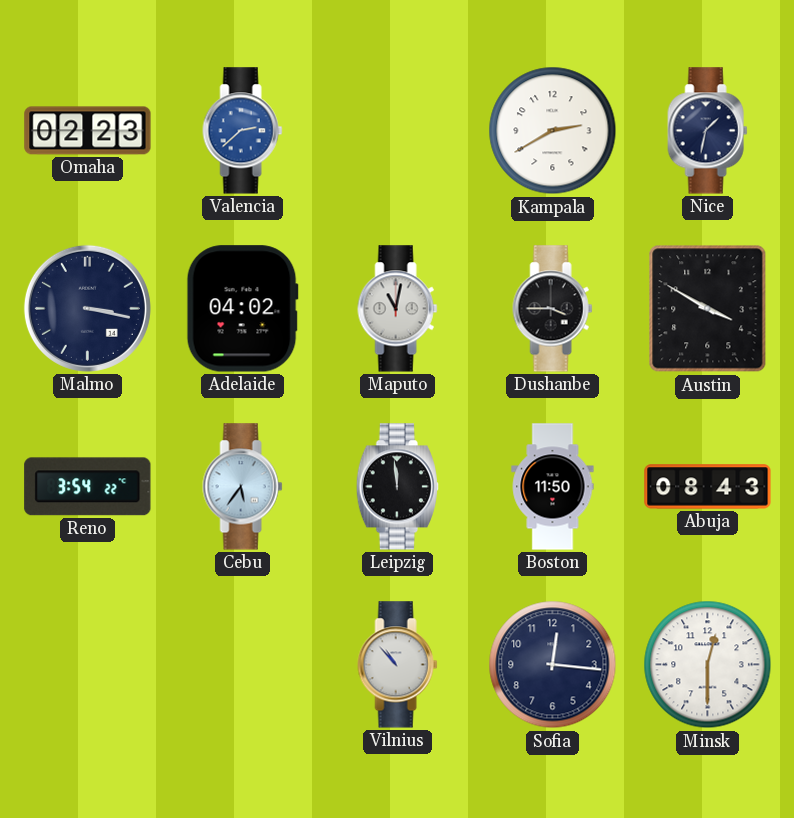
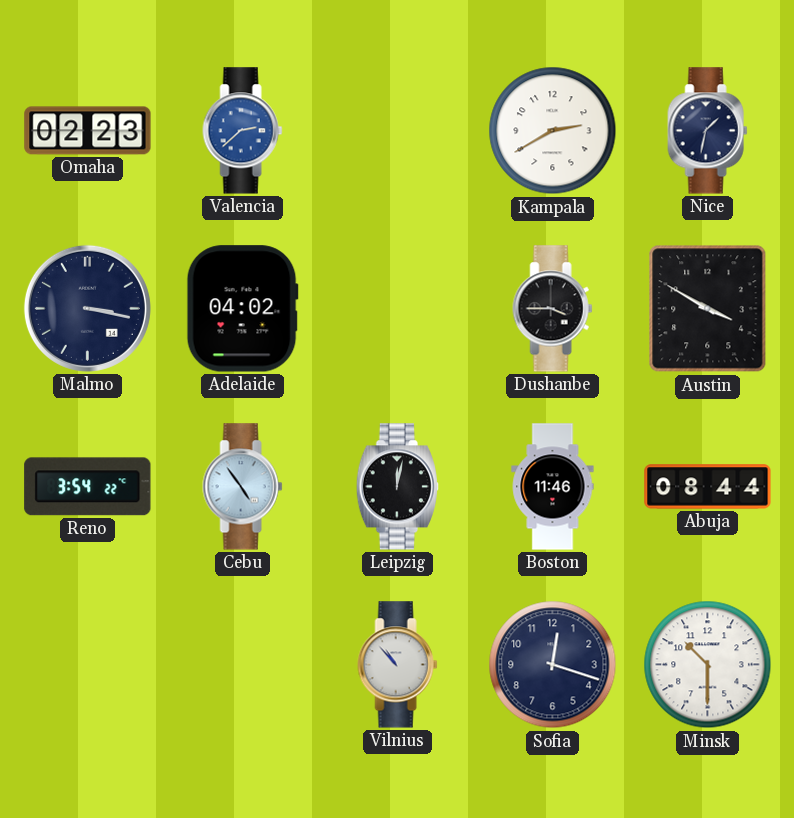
Maputo: 11:02 -> none
Cebu: 5:36 -> 4:54
Leipzig: 11:59 -> 12:02
Boston: 11:50 -> 11:46
Abuja: 08:43 -> 08:44
Sofia: 12:16 -> 12:18
Minsk: 12:30 -> 10:30
